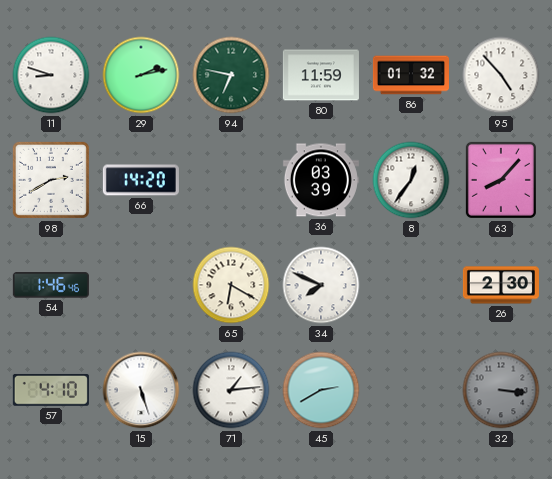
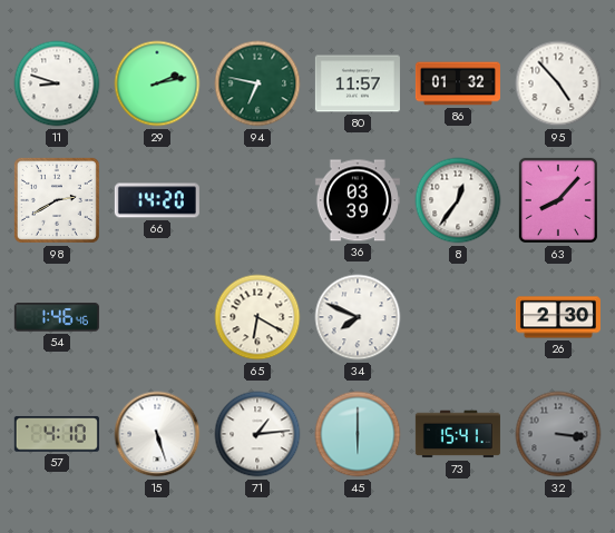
80: 11:59 -> 11:57
45: 2:40 -> 6:00
73: none -> 15:41
